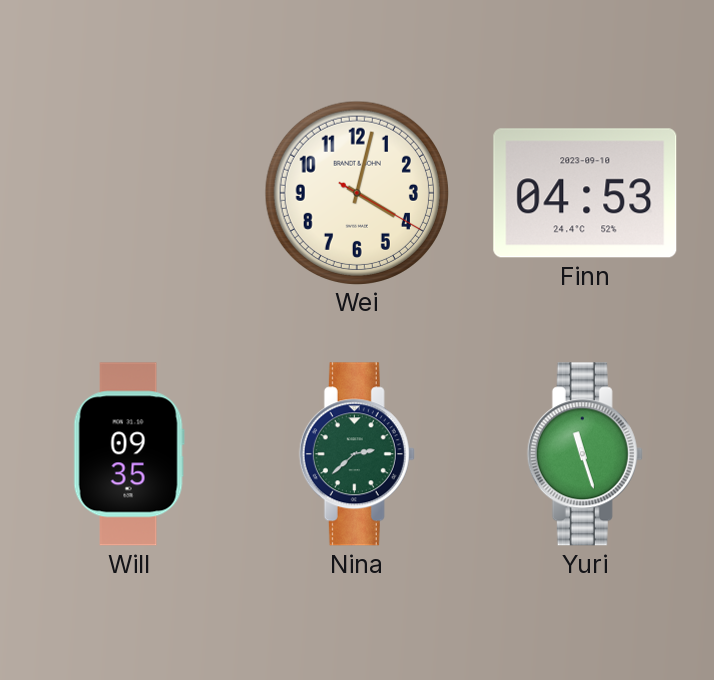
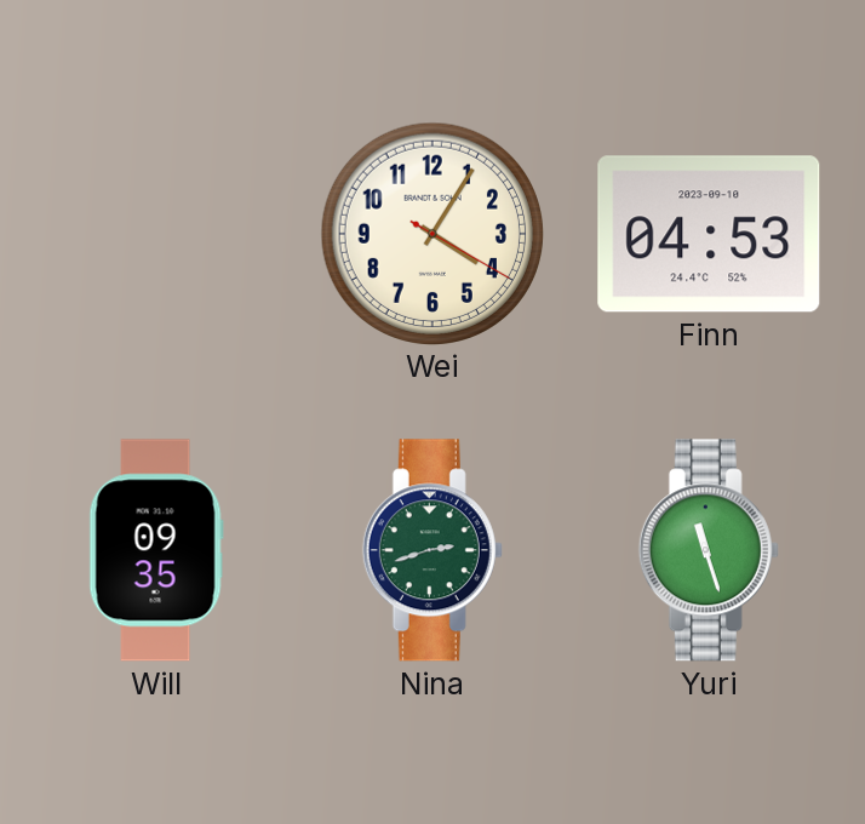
Wei: 4:02 -> 4:05
Nina: 2:38 -> 2:42
